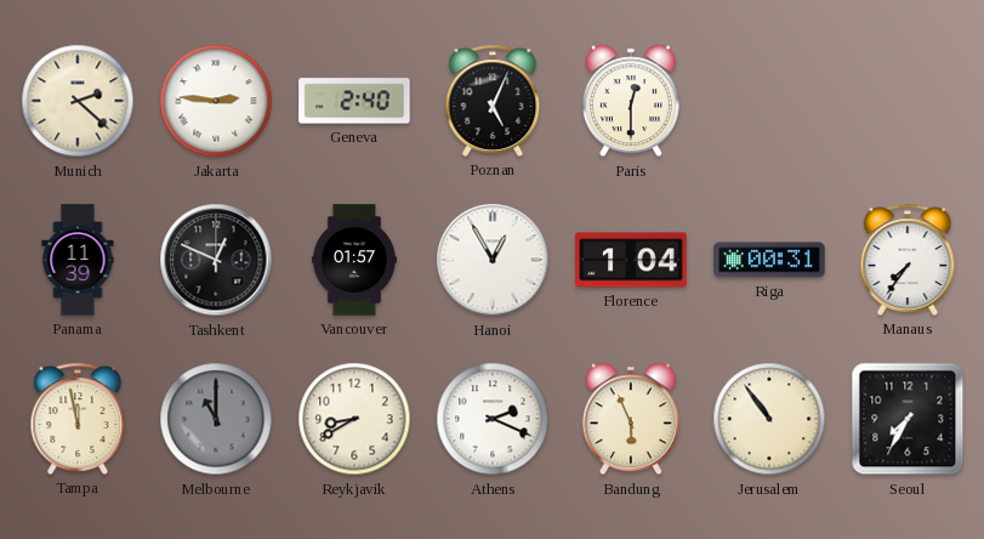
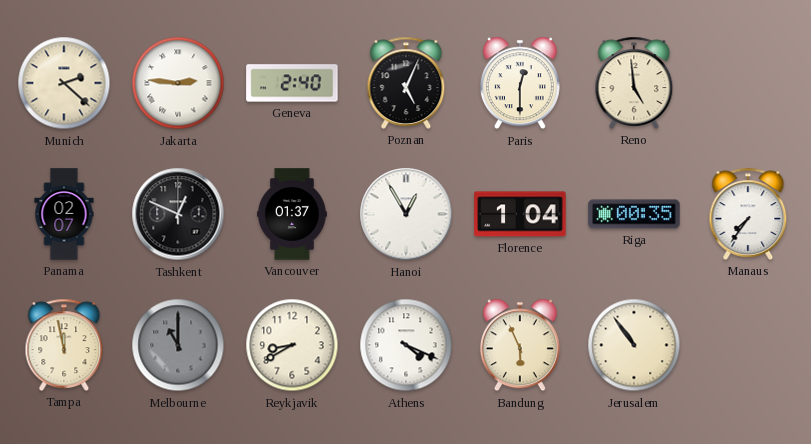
Reno: none -> 4:59
Panama: 11:39 -> 02:07
Vancouver: 01:57 -> 01:37
Riga: 00:31 -> 00:35
Athens: 2:19 -> 4:19
Seoul: 7:35 -> none
